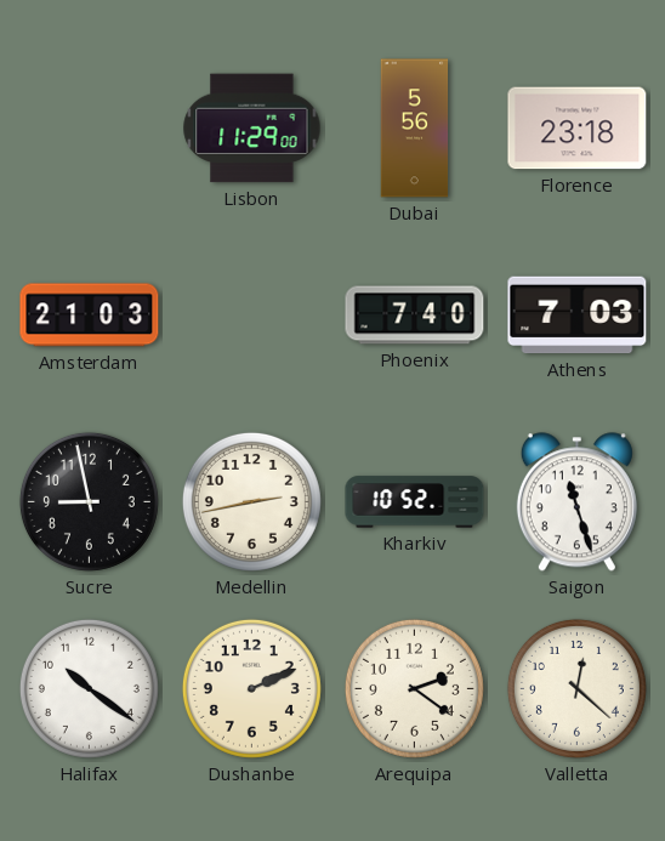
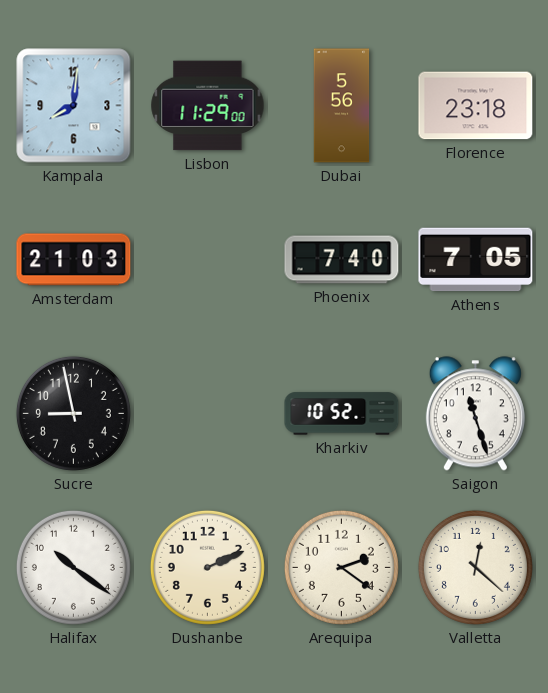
Kampala: none -> 8:01
Athens: 7:03 -> 7:05
Medellin: 2:43 -> none
